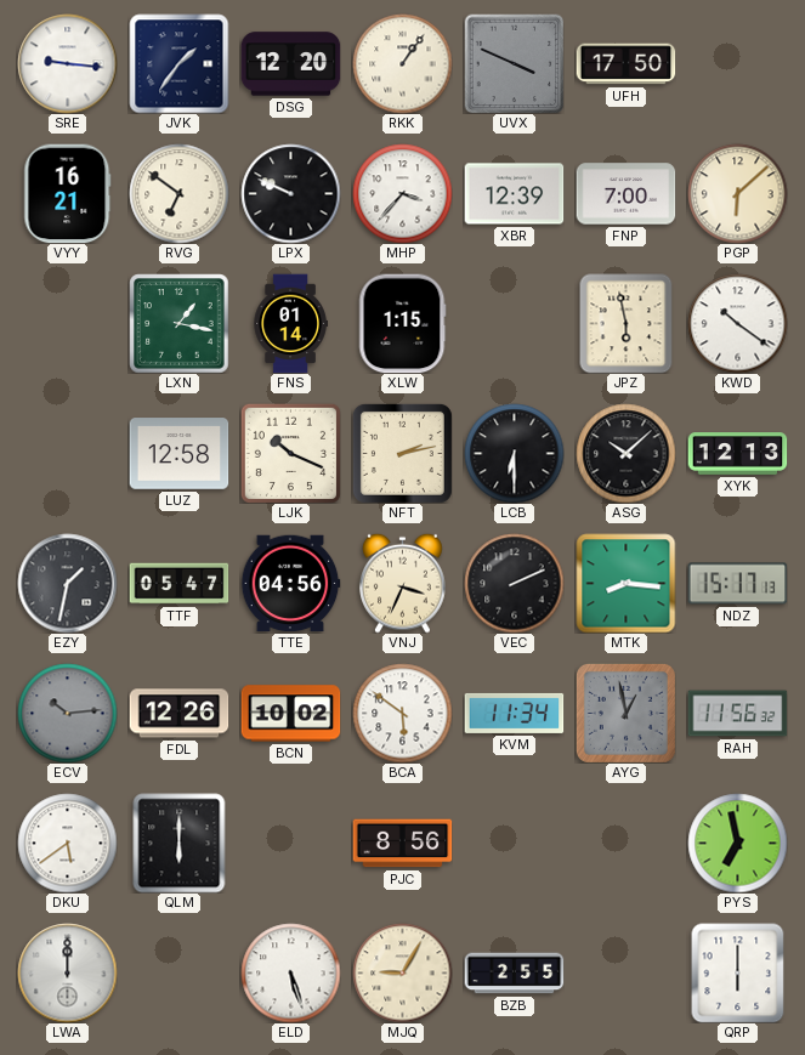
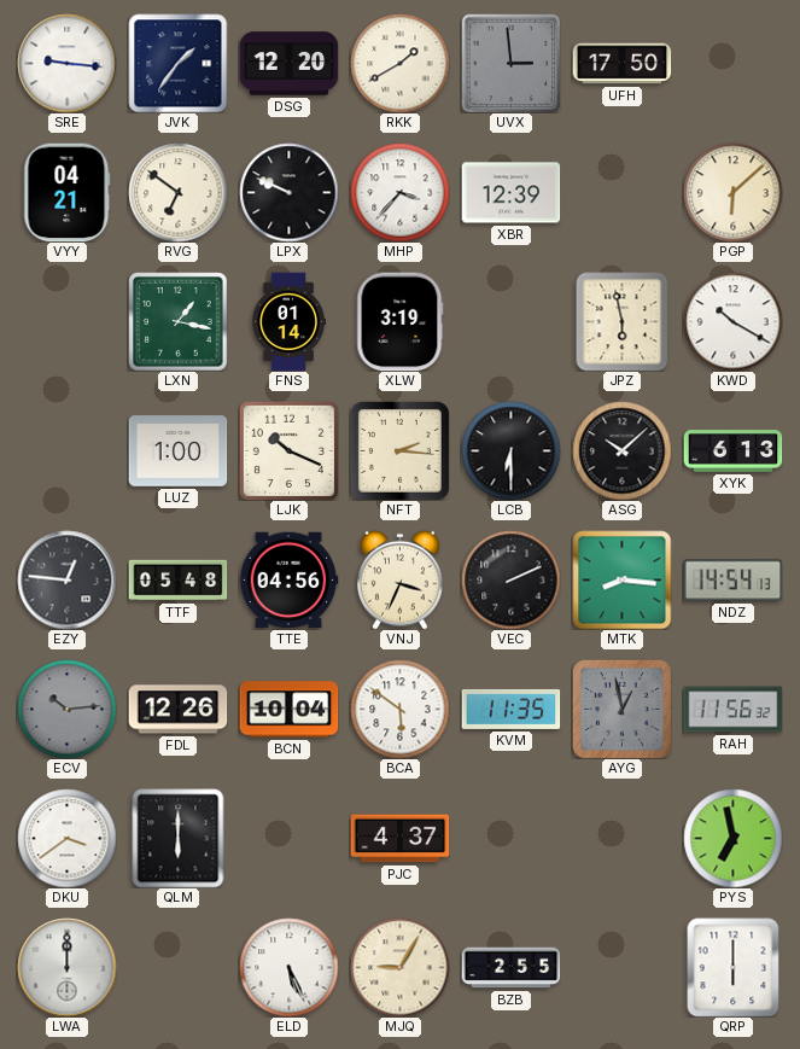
RKK: 1:06 -> 1:40
UVX: 3:49 -> 2:59
VYY: 16:21 -> 04:21
FNP: 7:00 -> none
XLW: 1:15 -> 3:19
KWD: 10:21 -> 10:20
LUZ: 12:58 -> 1:00
NFT: 2:13 -> 2:16
XYK: 12:13 -> 6:13
EZY: 1:32 -> 12:46
TTF: 05:47 -> 05:48
NDZ: 15:17 -> 14:54
BCN: 10:02 -> 10:04
KVM: 11:34 -> 11:35
DKU: 5:39 -> 3:39
PJC: 8:56 -> 4:37
ELD: 5:27 -> 5:26
